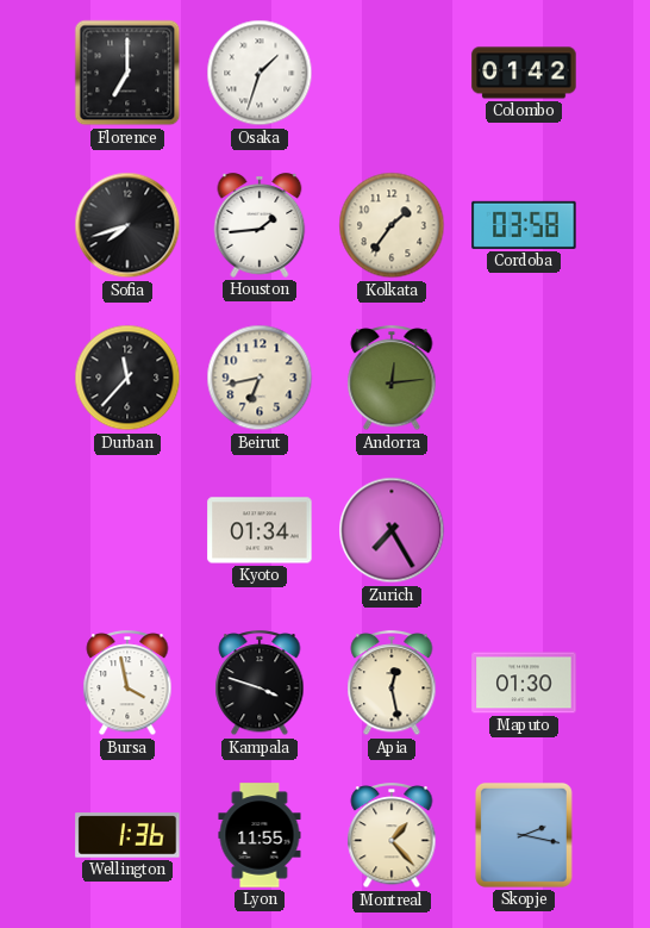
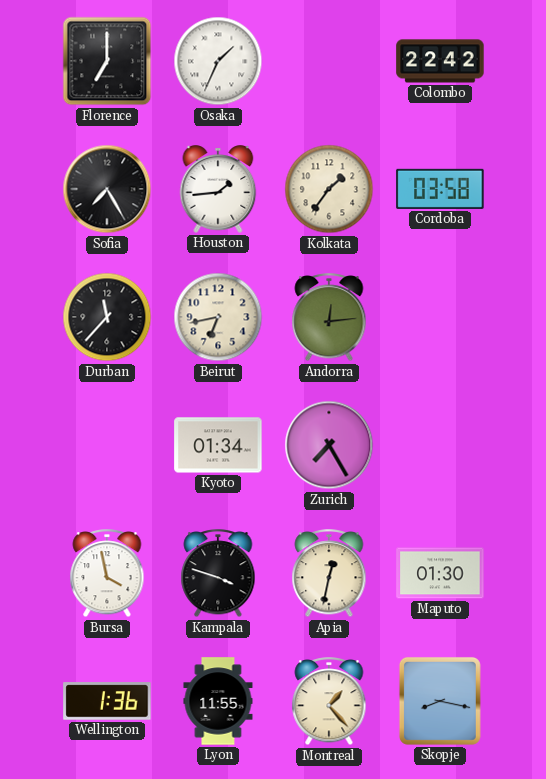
Osaka: 1:33 -> 1:34
Colombo: 01:42 -> 22:42
Sofia: 7:42 -> 7:25
Apia: 12:28 -> 12:32
Skopje: 2:17 -> 8:17
